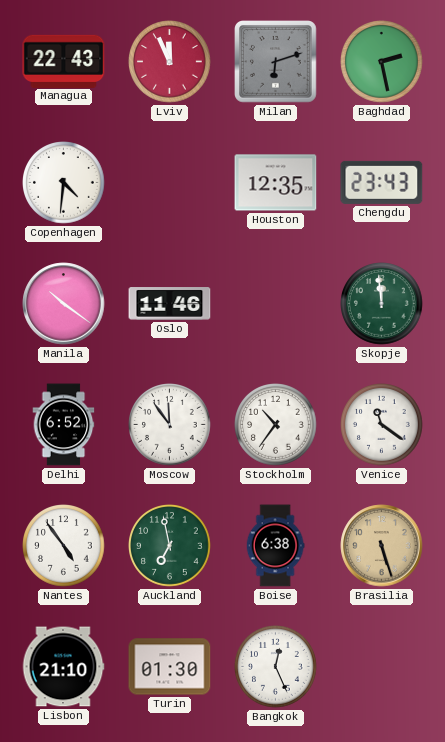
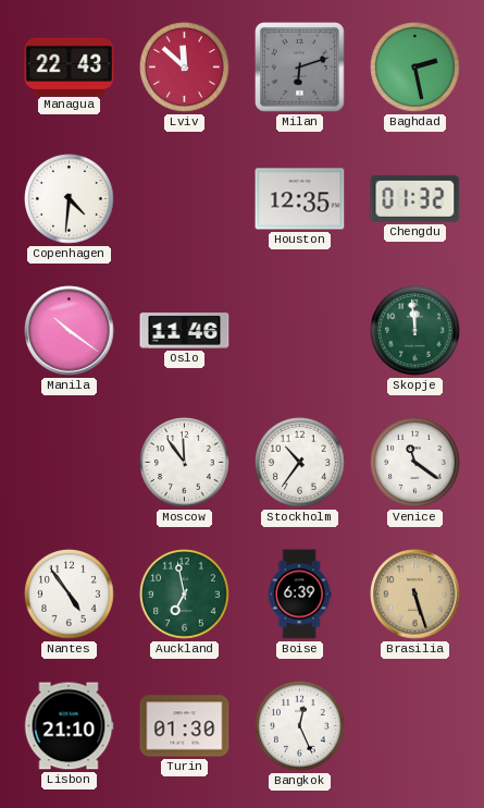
Lviv: 11:56 -> 11:52
Chengdu: 23:43 -> 01:32
Delhi: 6:52 -> none
Boise: 6:38 -> 6:39
